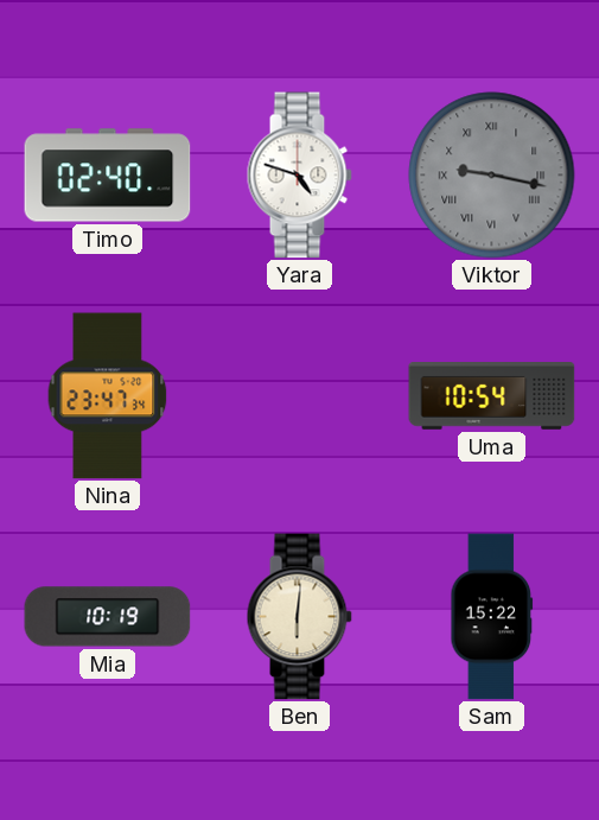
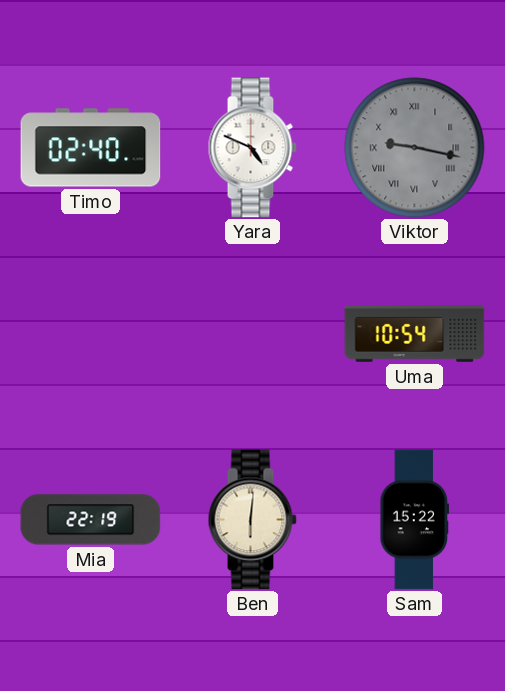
Yara: 4:48 -> 4:49
Nina: 23:47 -> none
Mia: 10:19 -> 22:19
